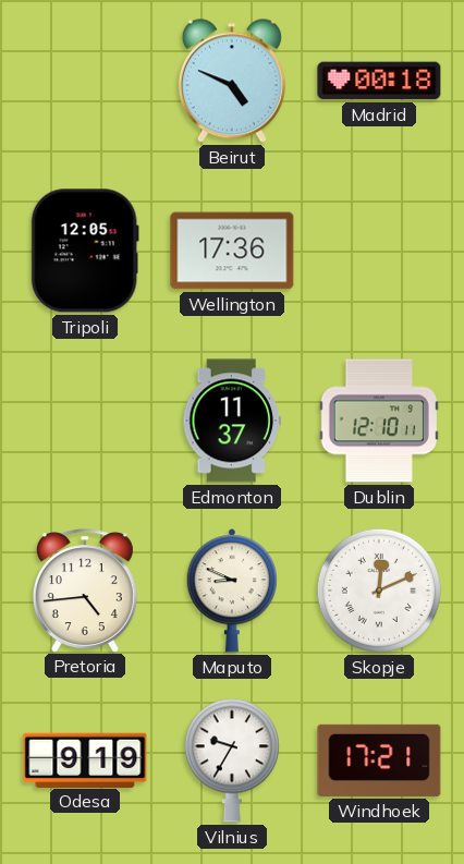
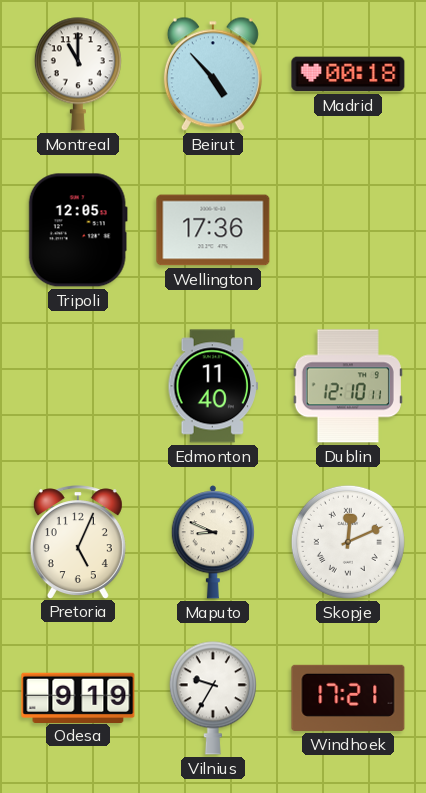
Montreal: none -> 11:00
Beirut: 4:49 -> 4:53
Edmonton: 11:37 -> 11:40
Pretoria: 4:44 -> 5:04
